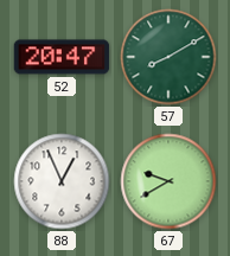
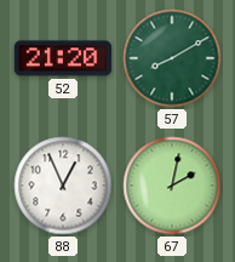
52: 20:47 -> 21:20
67: 9:40 -> 2:02
